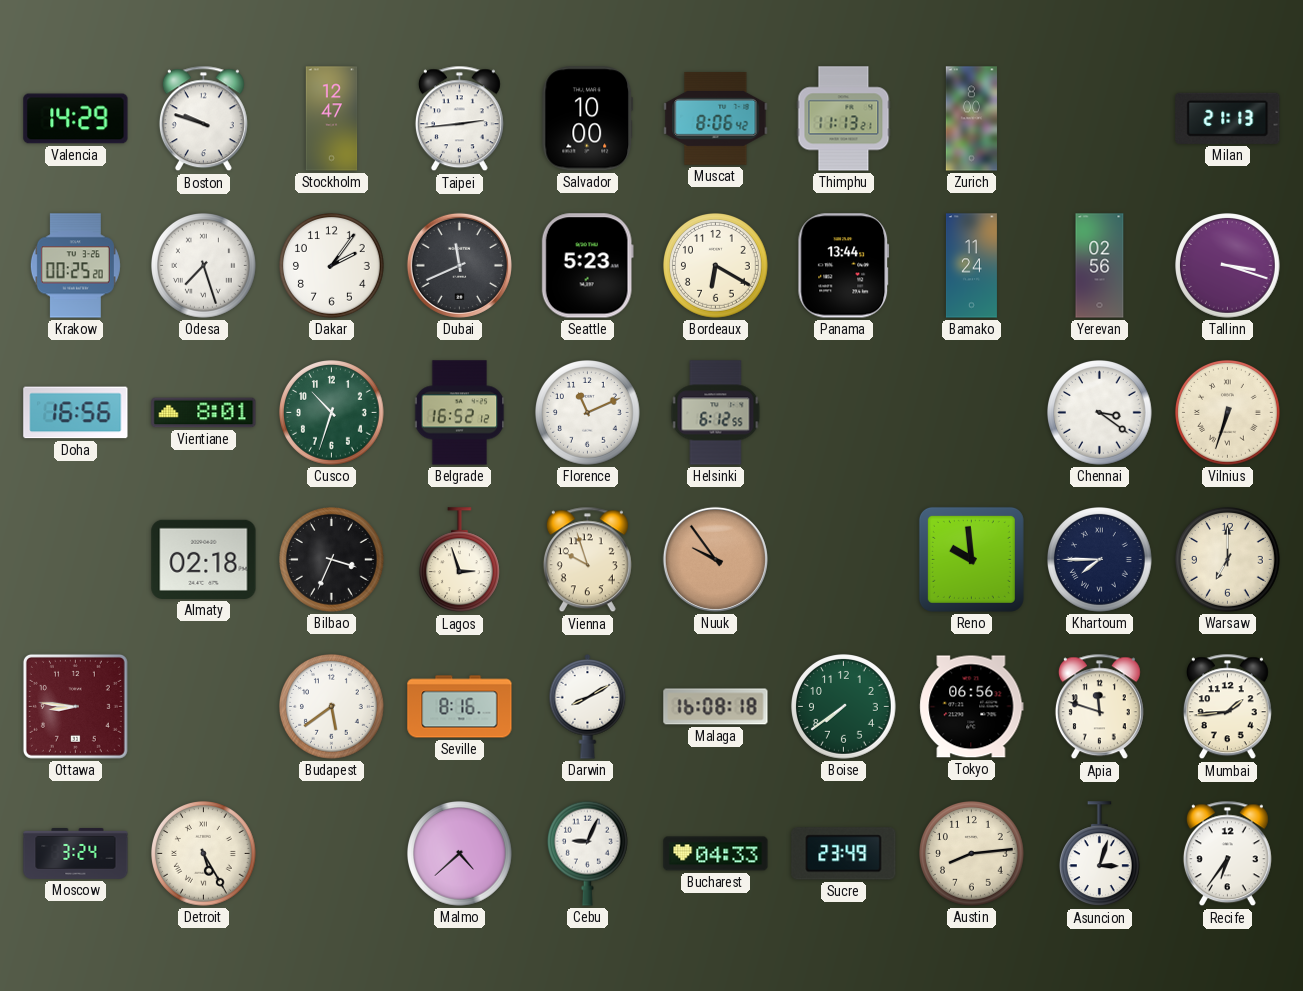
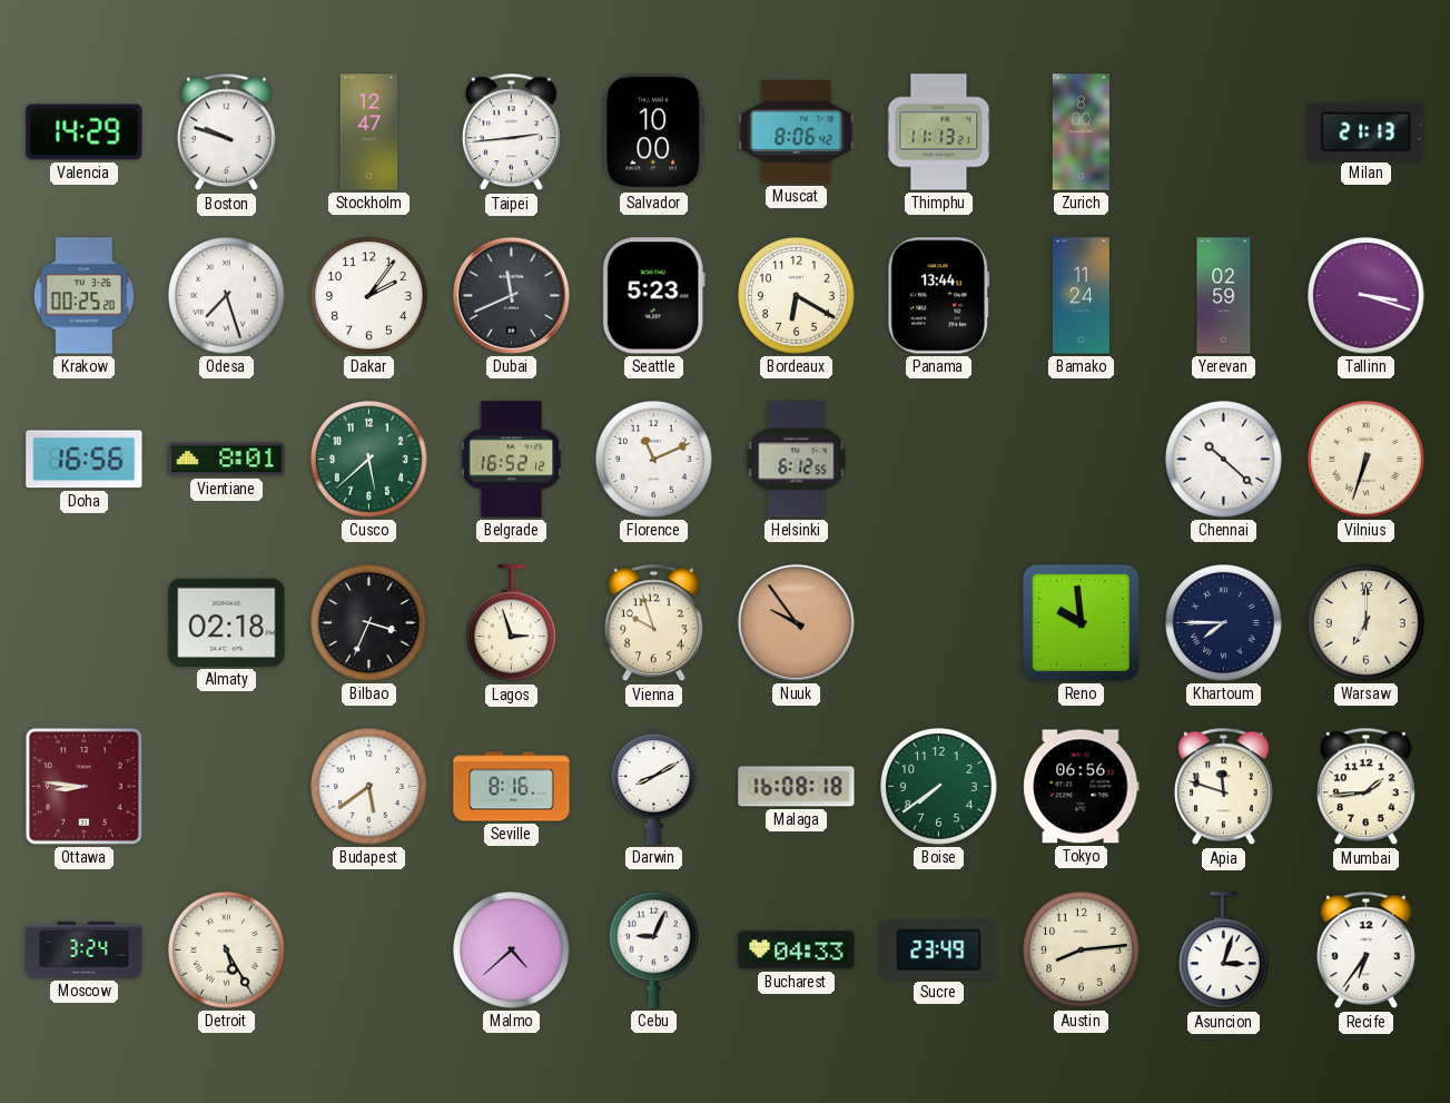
Yerevan: 02:56 -> 02:59
Cusco: 10:33 -> 5:38
Chennai: 3:21 -> 10:22
